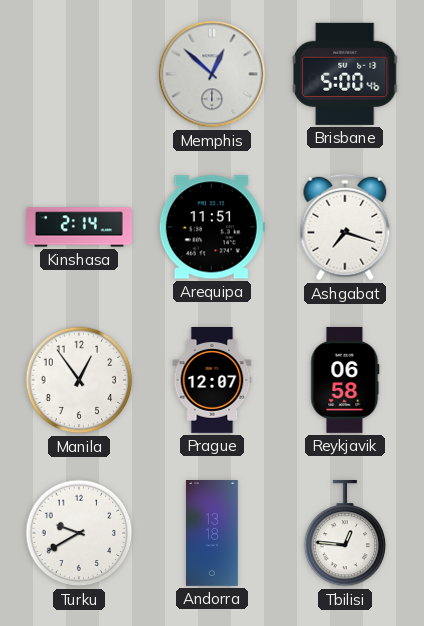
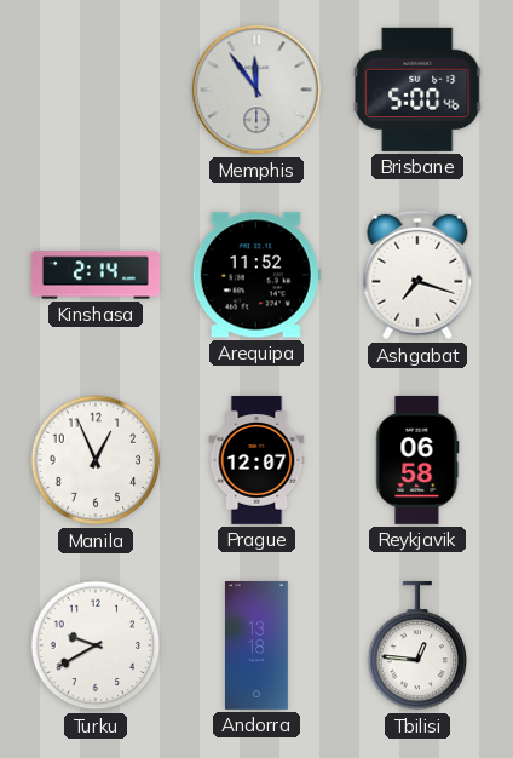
Memphis: 12:52 -> 11:54
Arequipa: 11:51 -> 11:52
Manila: 12:54 -> 12:56
